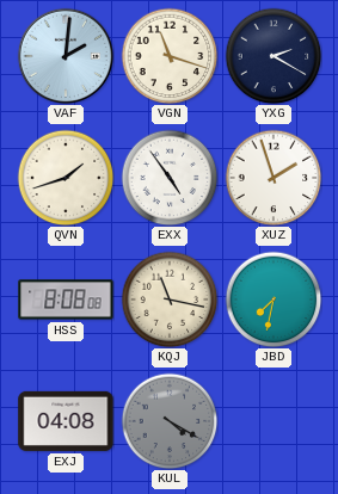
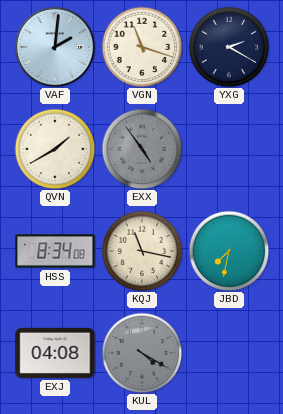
QVN: 1:42 -> 1:40
EXX dial: white -> grey
XUZ: 1:57 -> none
HSS: 8:08 -> 8:34
